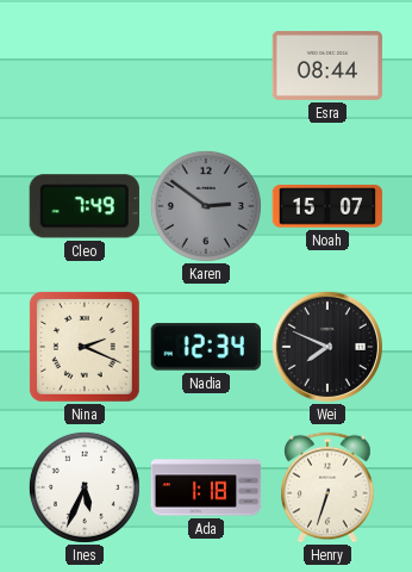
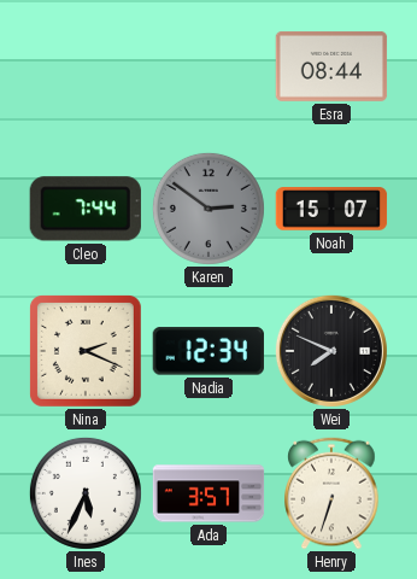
Cleo: 7:49 -> 7:44
Ada: 1:18 -> 3:57
